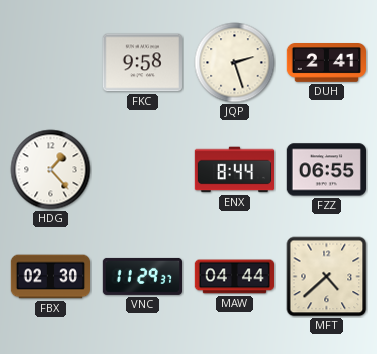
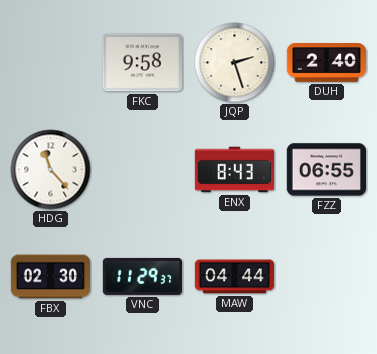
DUH: 2:41 -> 2:40
HDG: 1:23 -> 11:23
ENX: 8:44 -> 8:43
MFT: 4:38 -> none
